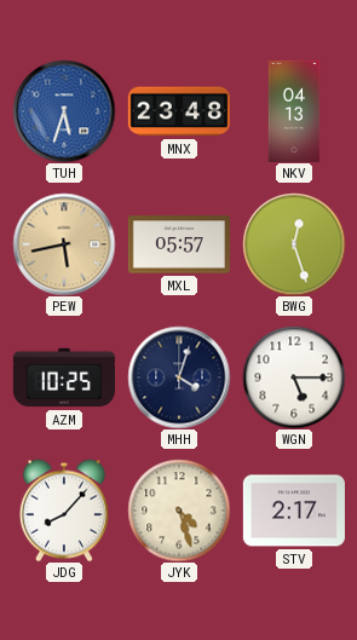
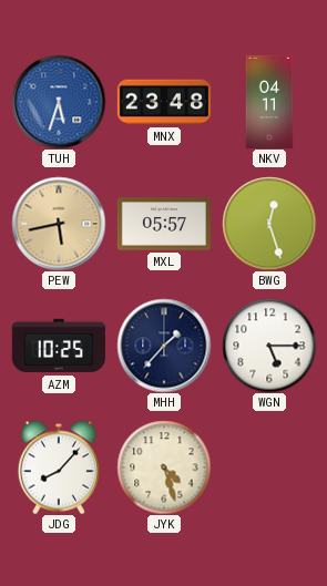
NKV: 04:13 -> 04:11
MHH: 4:03 -> 1:37
STV: 2:17 -> none
